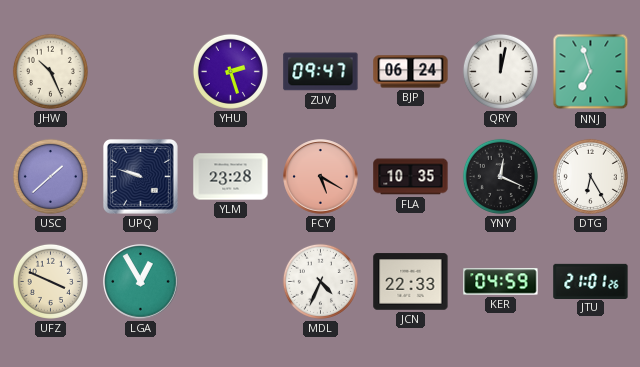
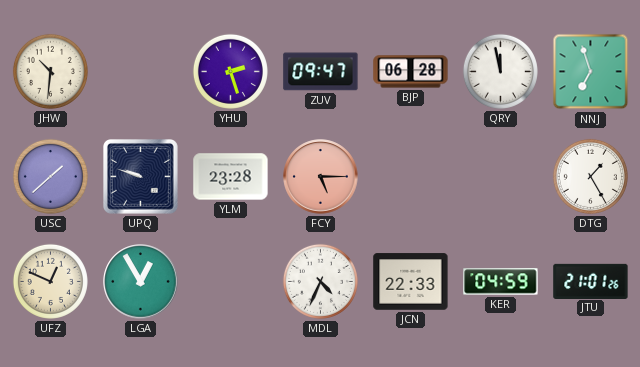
JHW: 10:26 -> 10:31
BJP: 06:24 -> 06:28
QRY: 12:02 -> 11:58
FCY: 5:20 -> 5:15
FLA: 10:35 -> none
YNY: 12:19 -> none
DTG: 6:25 -> 1:25
UFZ: 3:49 -> 12:49
